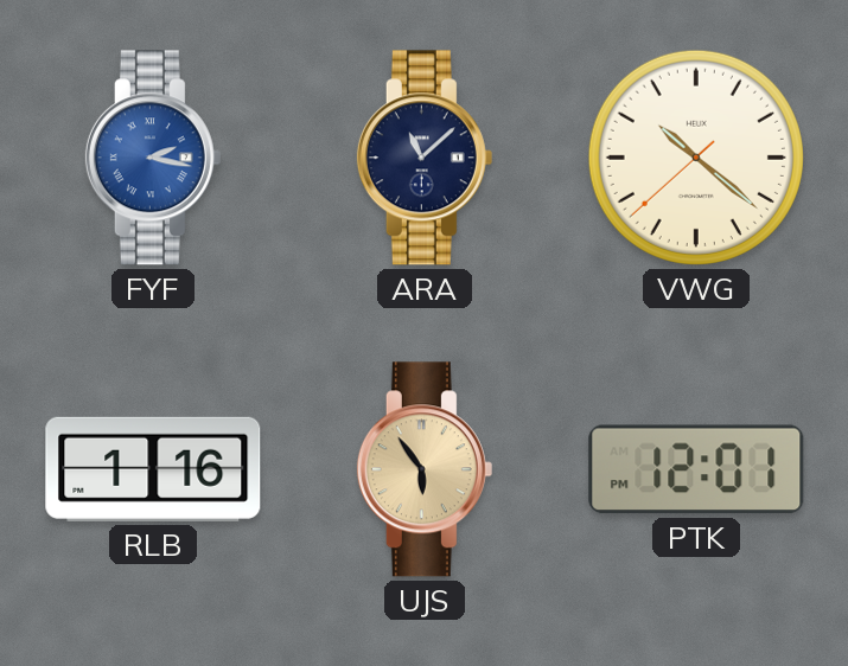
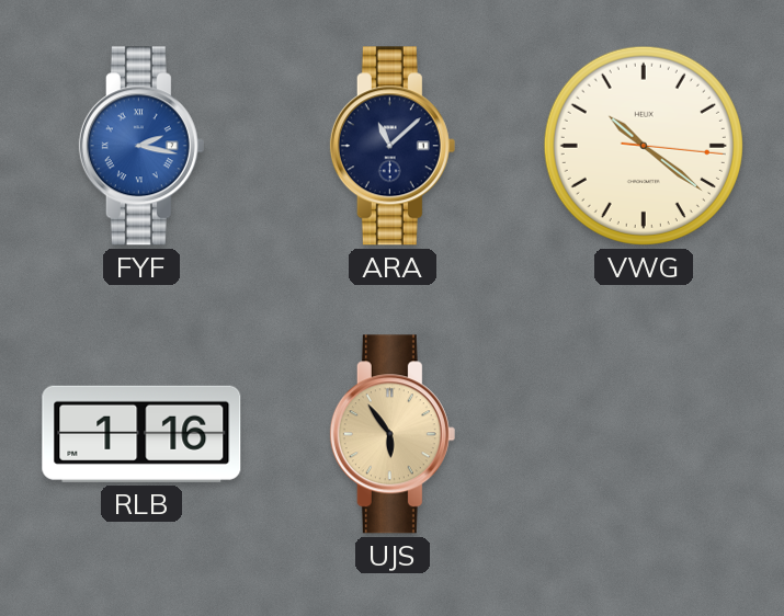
VWG: 10:21:38 -> 10:21:16
PTK: 12:01 -> none
